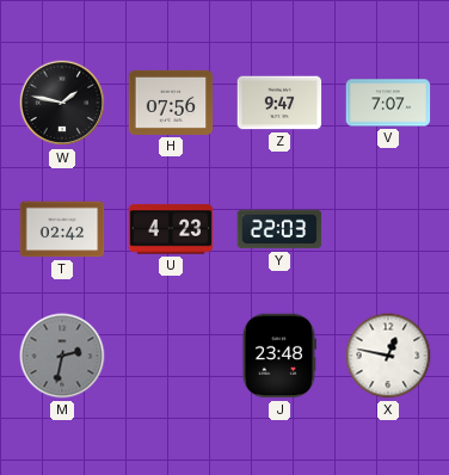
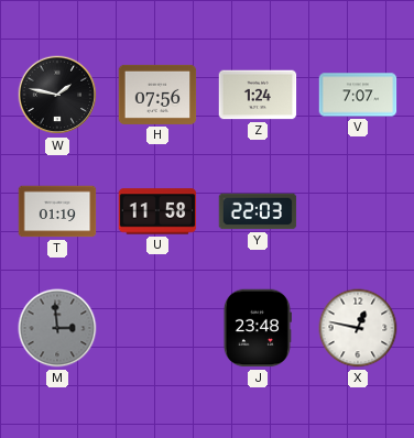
Z: 9:47 -> 1:24
T: 02:42 -> 01:19
U: 4:23 -> 11:58
M: 2:32 -> 2:59
